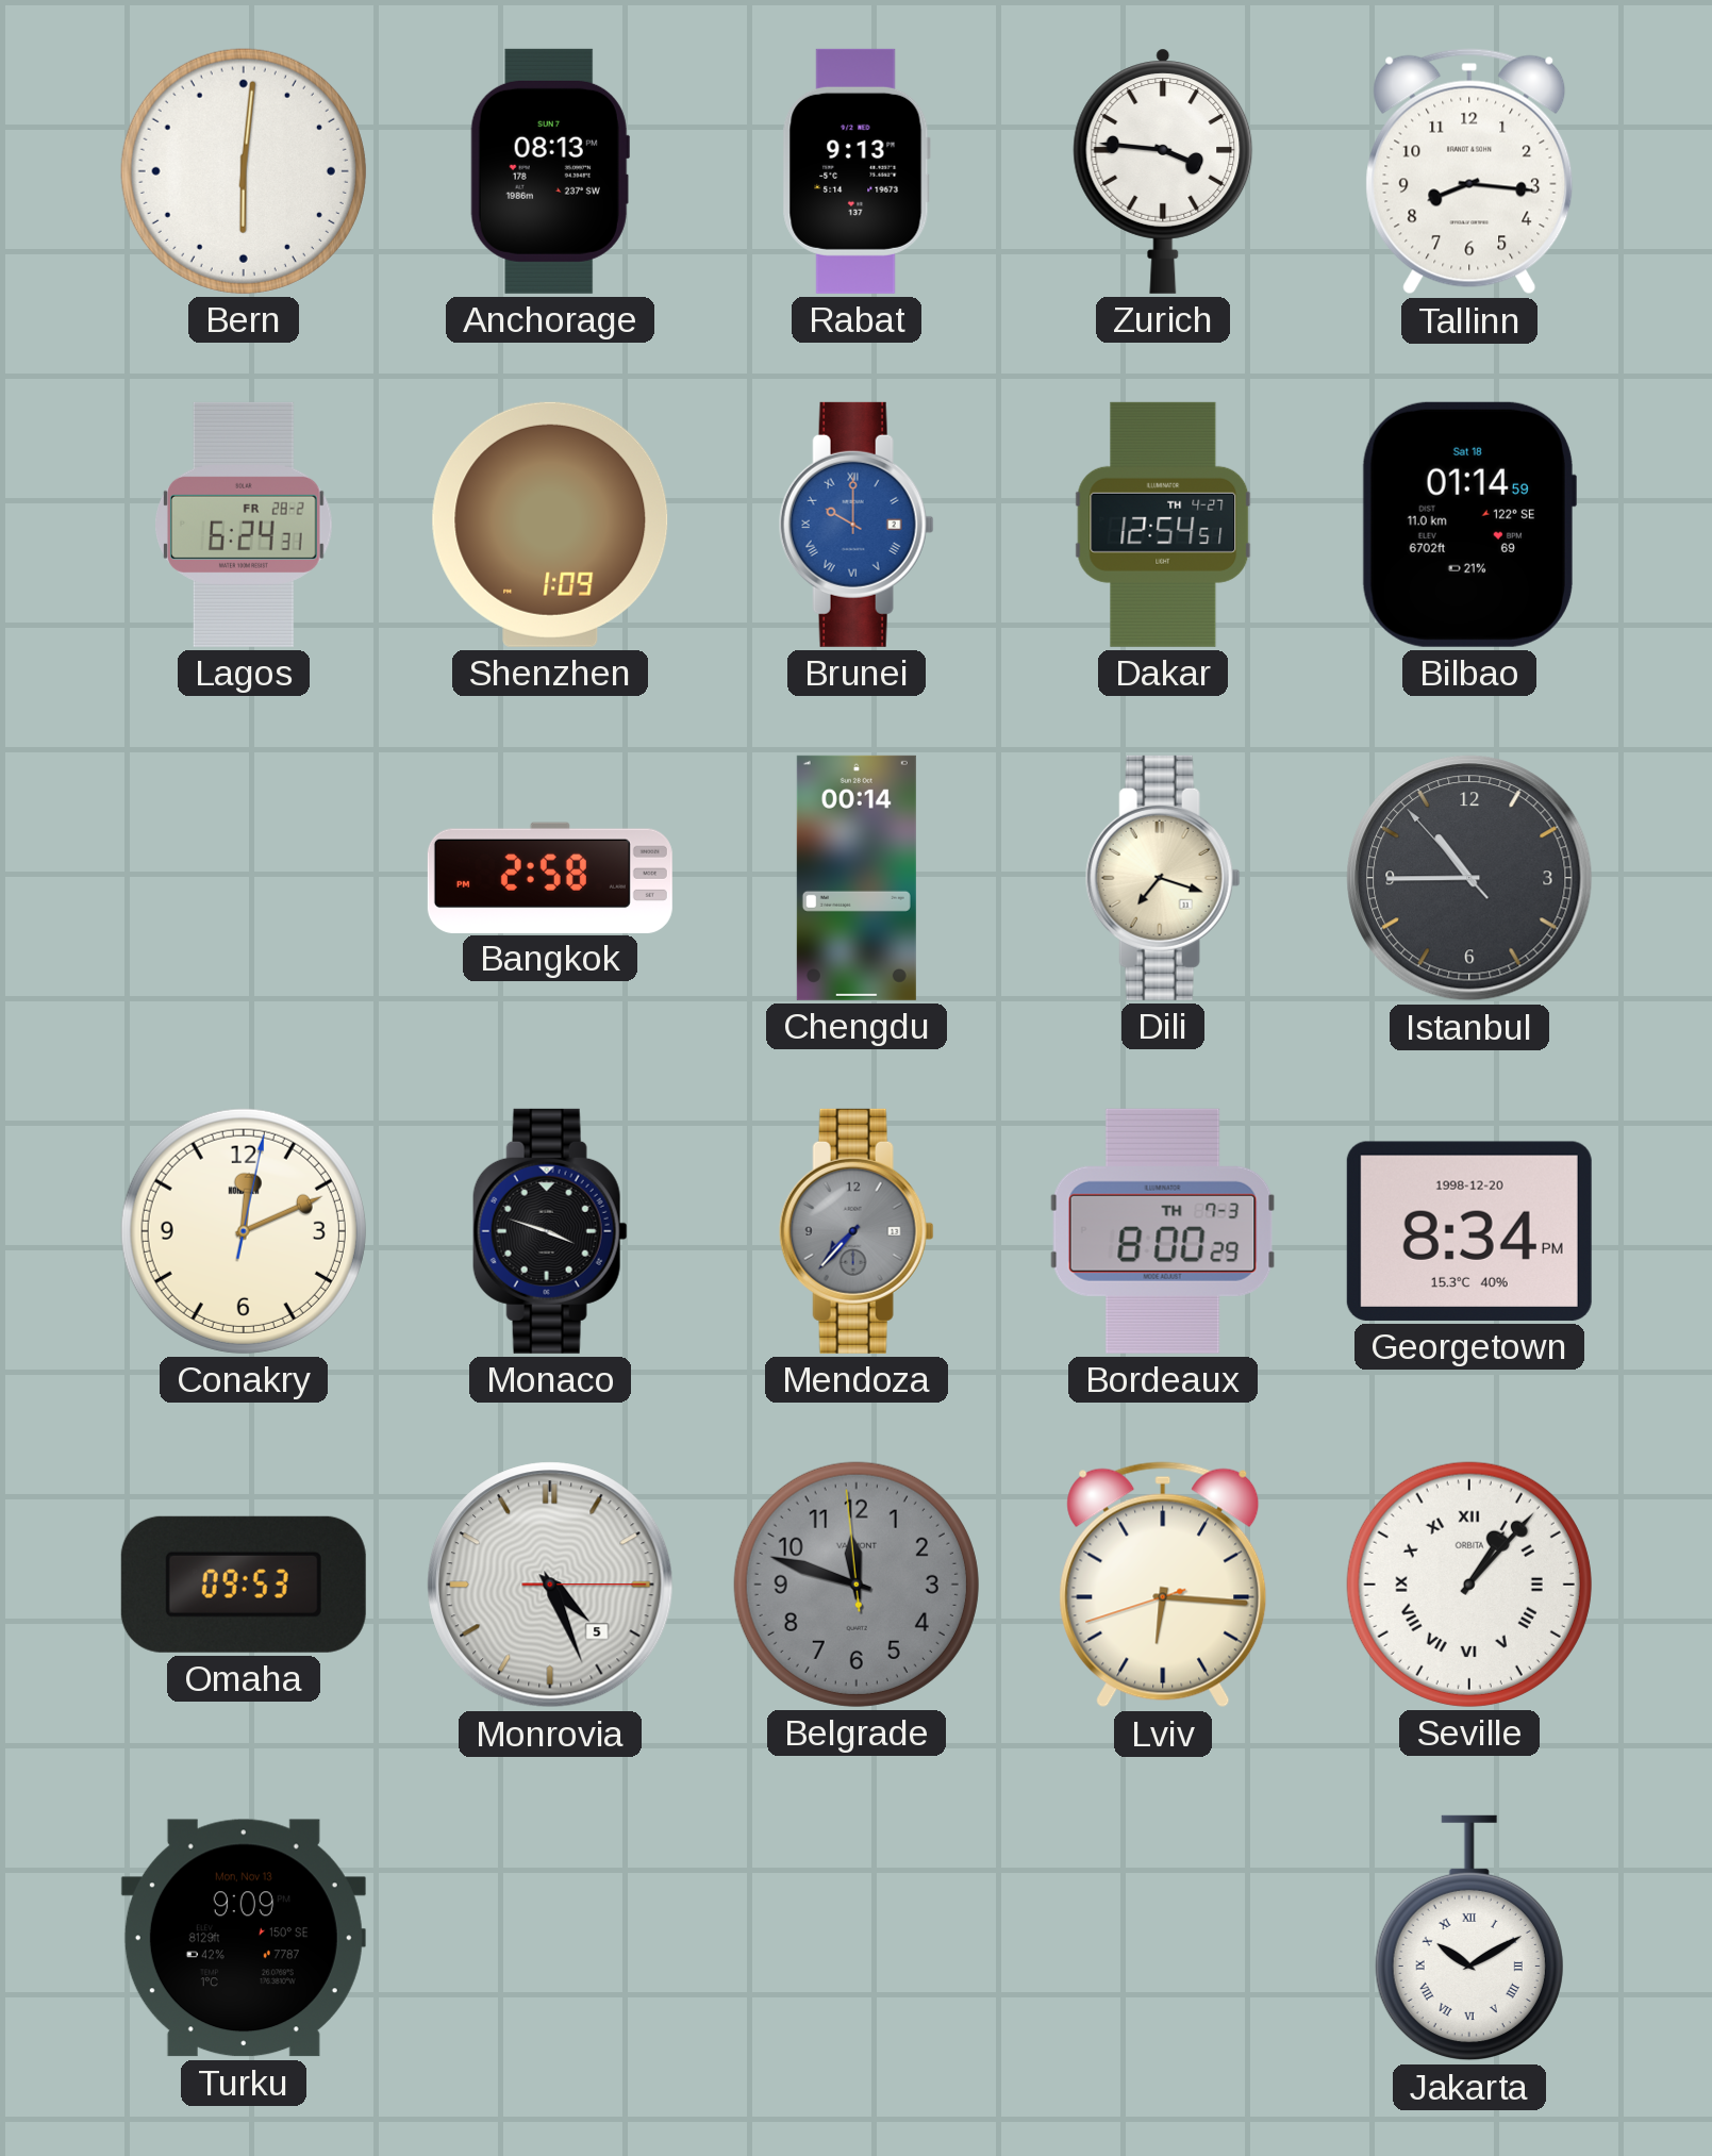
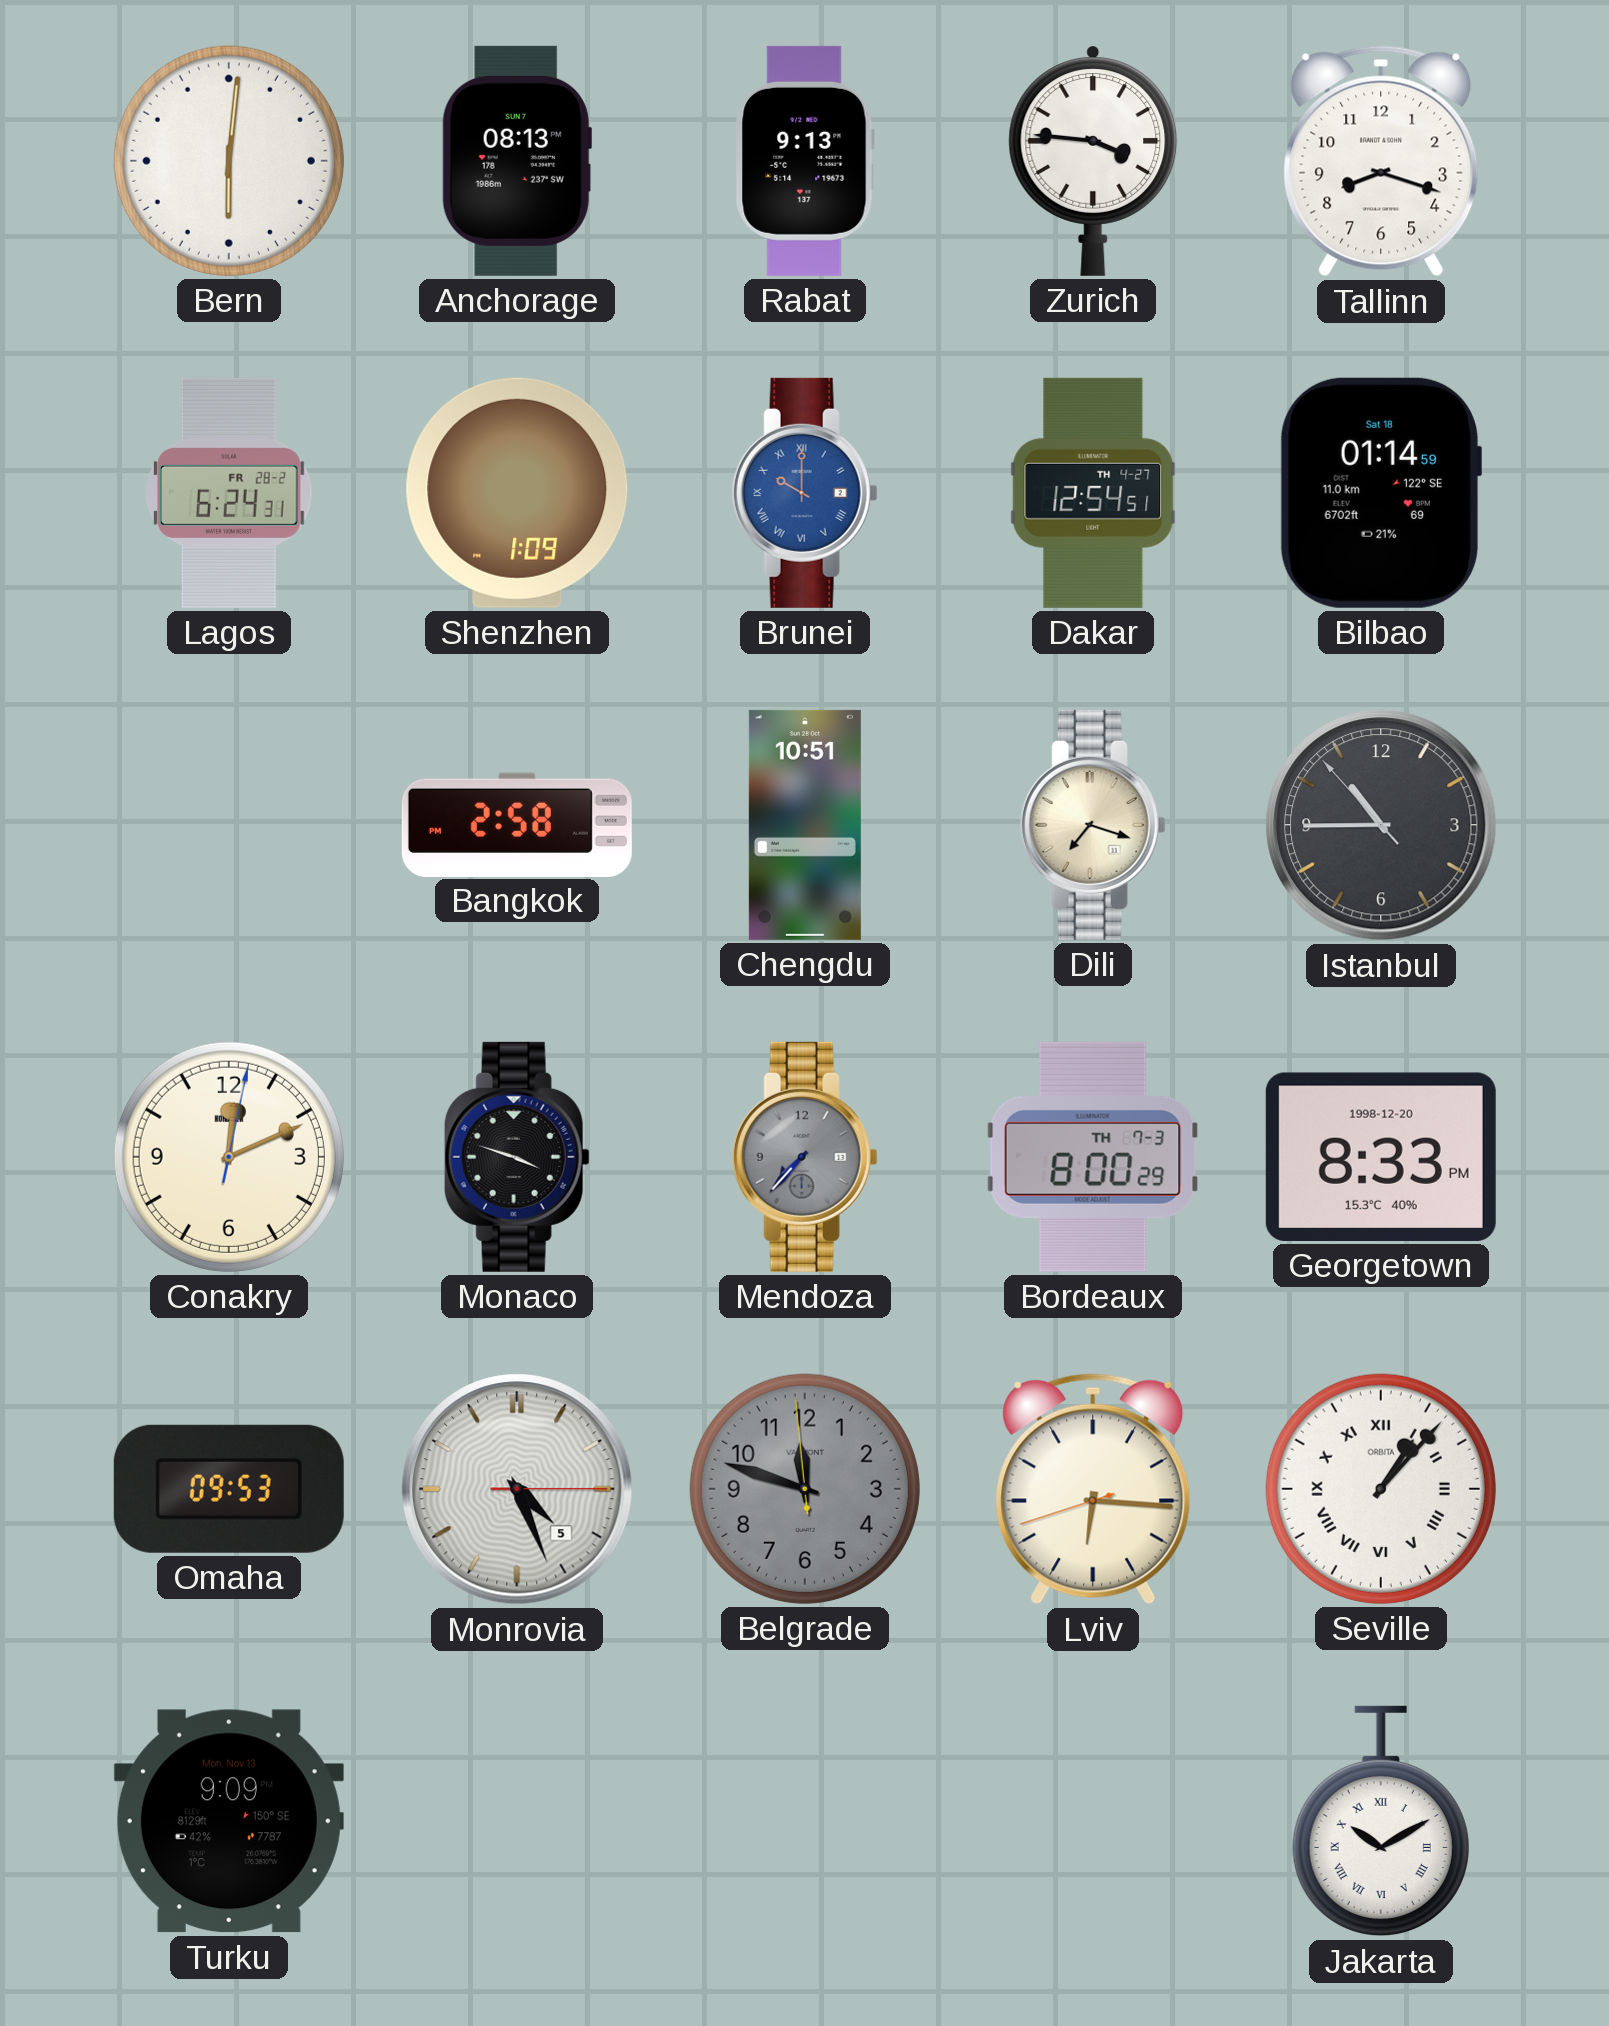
Tallinn: 8:16 -> 8:18
Chengdu: 00:14 -> 10:51
Georgetown: 8:34 -> 8:33
